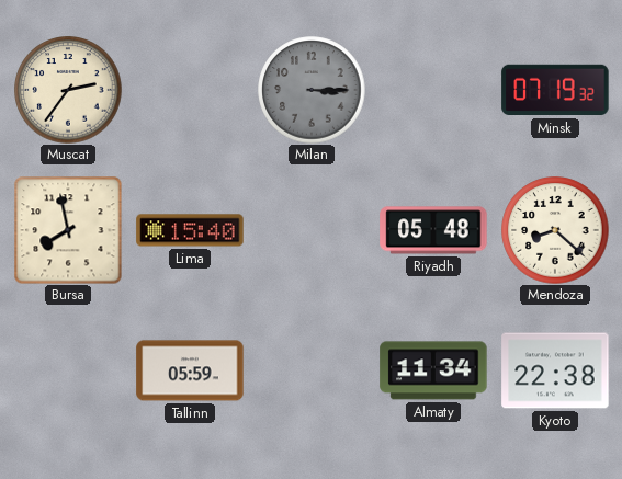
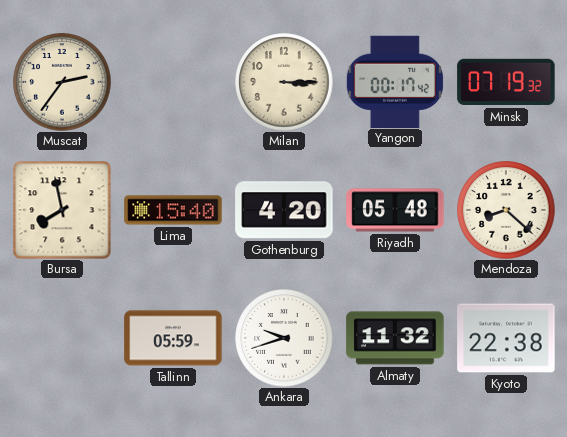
Milan dial: grey -> cream
Yangon: none -> 00:17
Gothenburg: none -> 4:20
Ankara: none -> 9:42
Almaty: 11:34 -> 11:32
